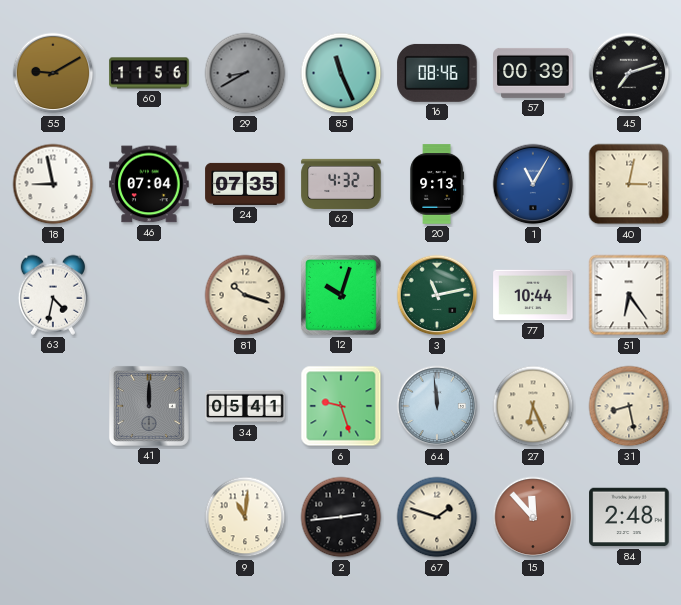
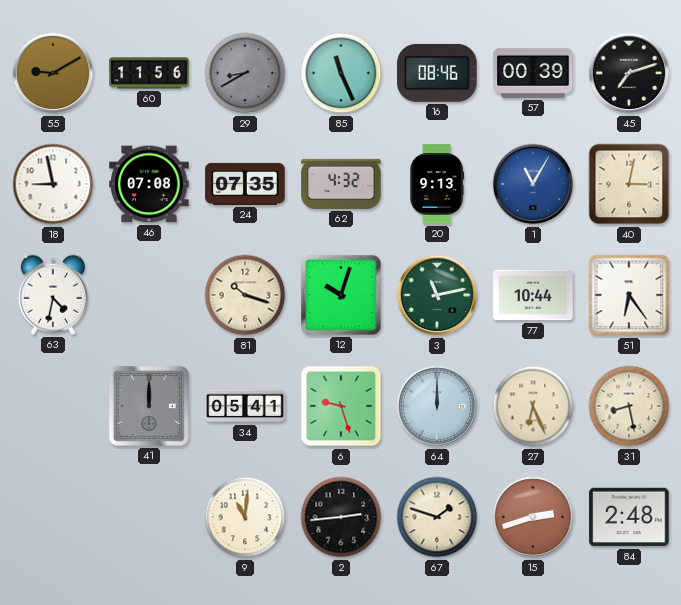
46: 07:04 -> 07:08
64: 11:59 -> 12:00
15: 11:53 -> 2:42
